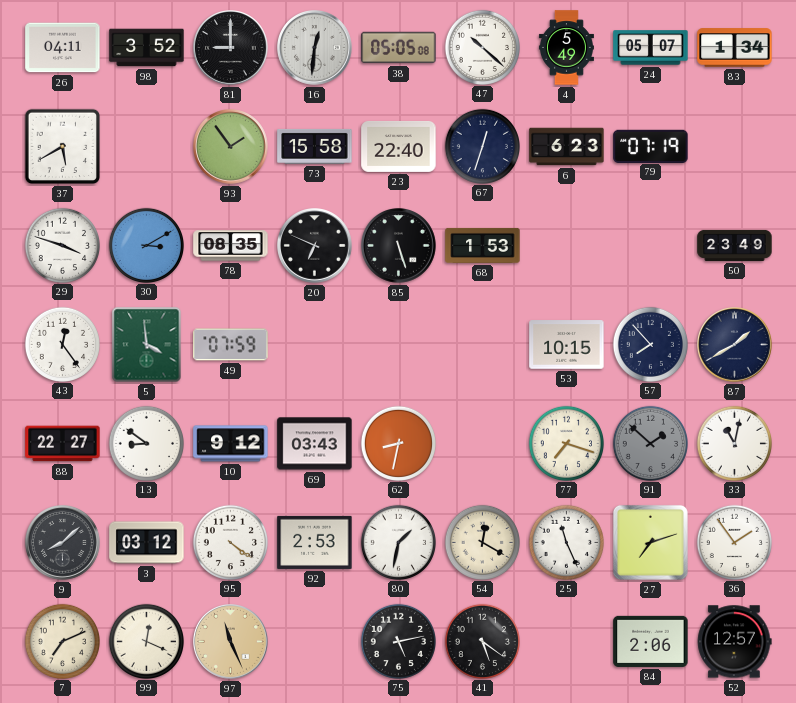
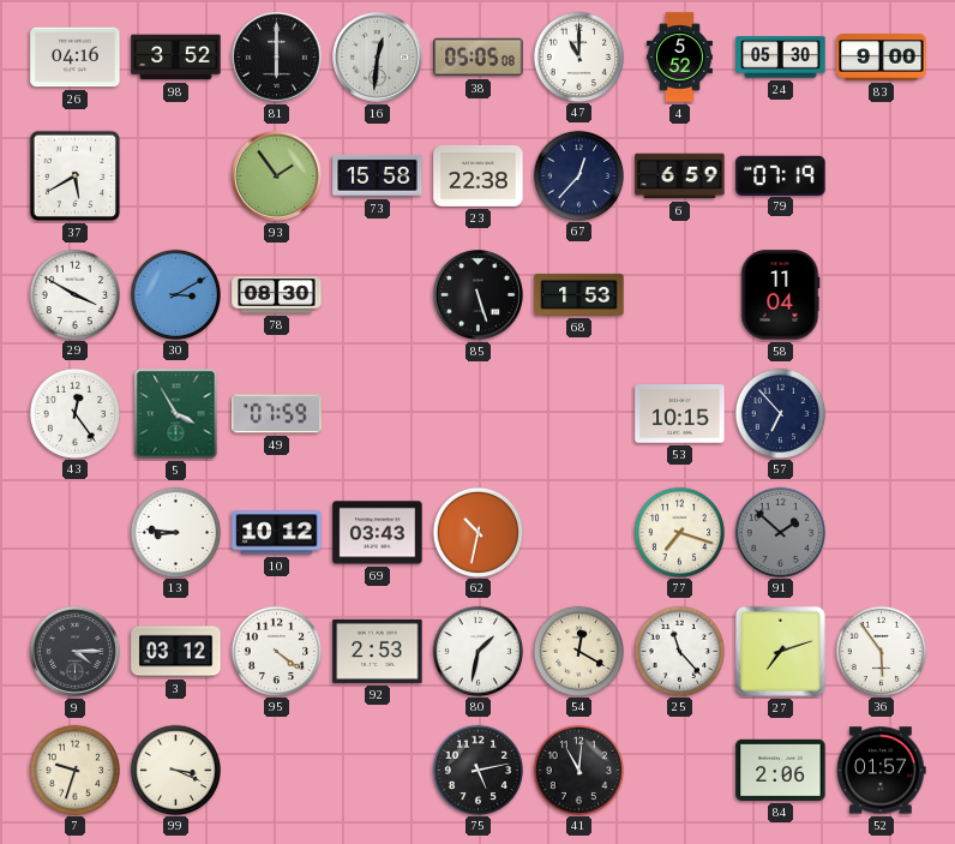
26: 04:11 -> 04:16
81: 9:00 -> 6:00
47: 10:22 -> 11:00
4: 5:49 -> 5:52
24: 05:07 -> 05:30
83: 1:34 -> 9:00
23: 22:40 -> 22:38
67: 12:33 -> 12:37
6: 6:23 -> 6:59
29: 3:48 -> 3:50
78: 08:35 -> 08:30
20: 6:49 -> none
58: none -> 11:04
50: 23:49 -> none
5: 3:59 -> 3:55
57: 7:53 -> 6:53
87: 1:40 -> none
88: 22:27 -> none
13: 8:51 -> 8:46
10: 9:12 -> 10:12
62: 8:32 -> 10:32
33: 11:02 -> none
9: 8:08 -> 4:15
25: 11:26 -> 11:23
36: 1:54 -> 5:54
7: 7:11 -> 9:33
99: 12:19 -> 3:19
97: 11:26 -> none
41: 5:21 -> 11:01
52: 12:57 -> 01:57
